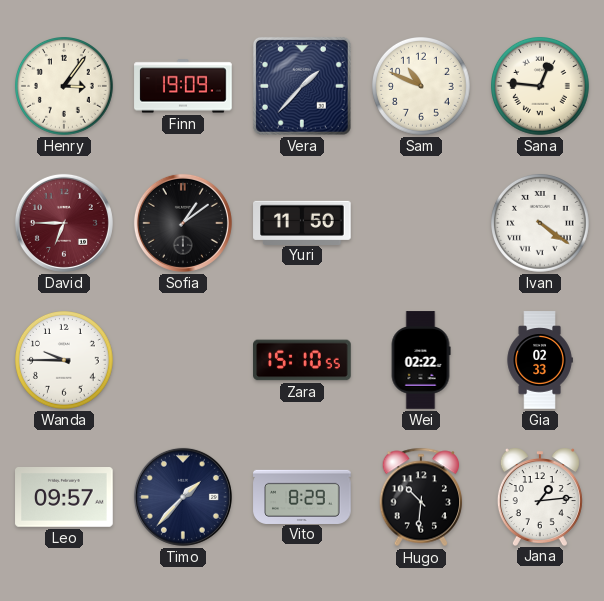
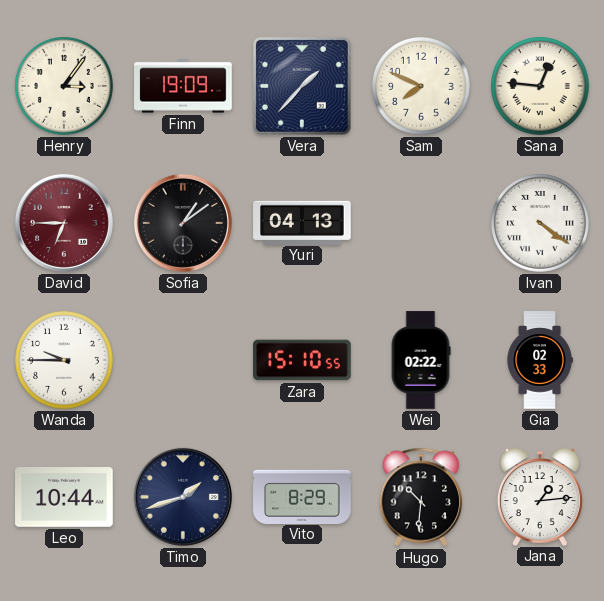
Sam: 10:49 -> 7:49
Yuri: 11:50 -> 04:13
Leo: 09:57 -> 10:44
Timo: 1:37 -> 1:42
